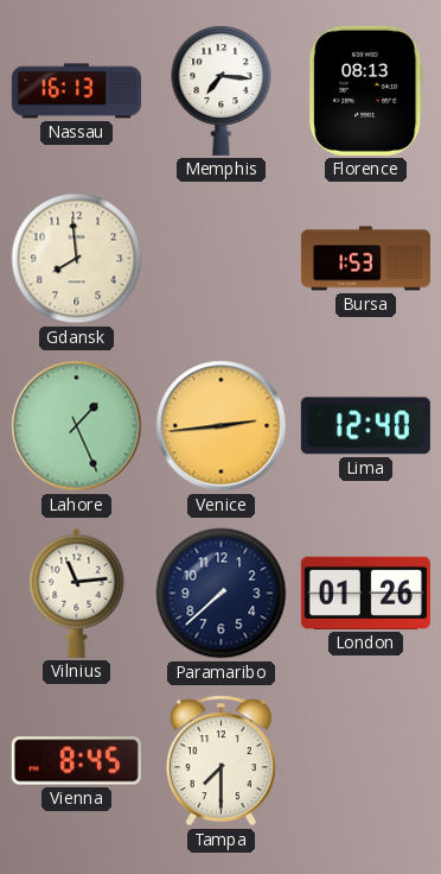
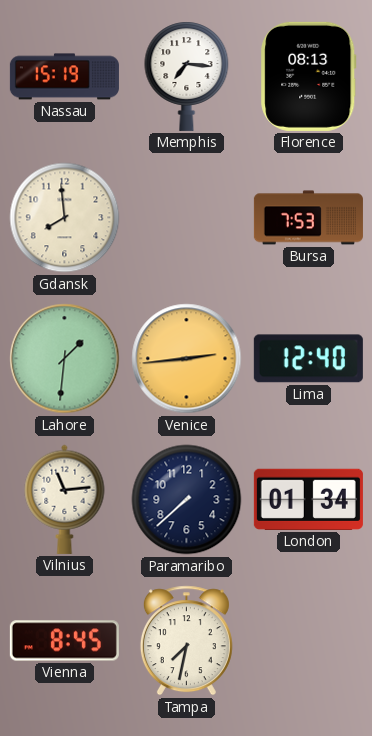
Nassau: 16:13 -> 15:19
Bursa: 1:53 -> 7:53
Lahore: 1:26 -> 1:31
London: 01:26 -> 01:34
Tampa: 7:30 -> 7:32
